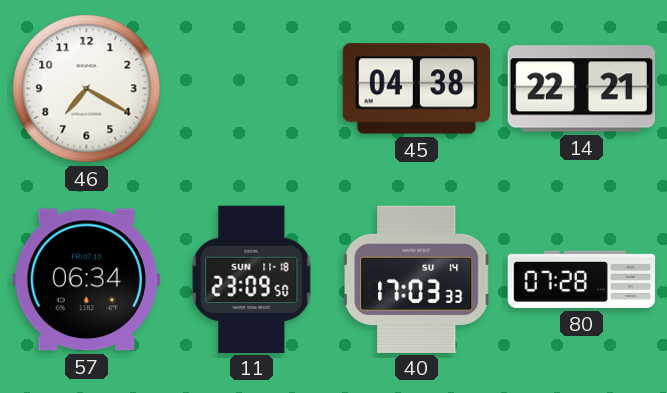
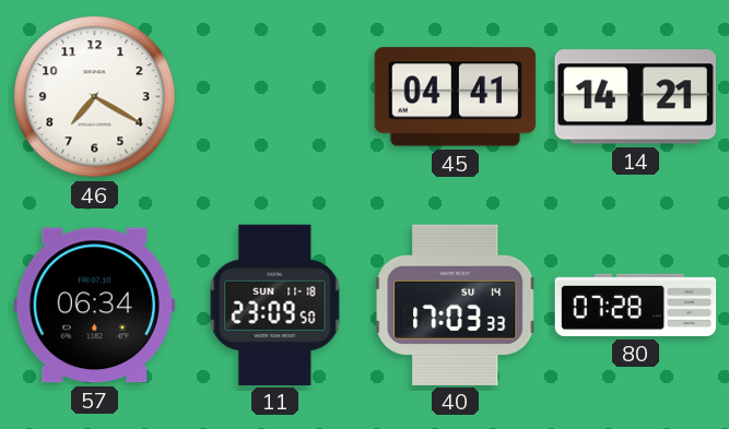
45: 04:38 -> 04:41
14: 22:21 -> 14:21
